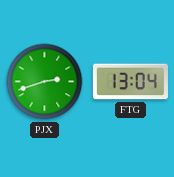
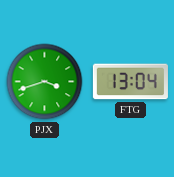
PJX: 2:42 -> 3:42
